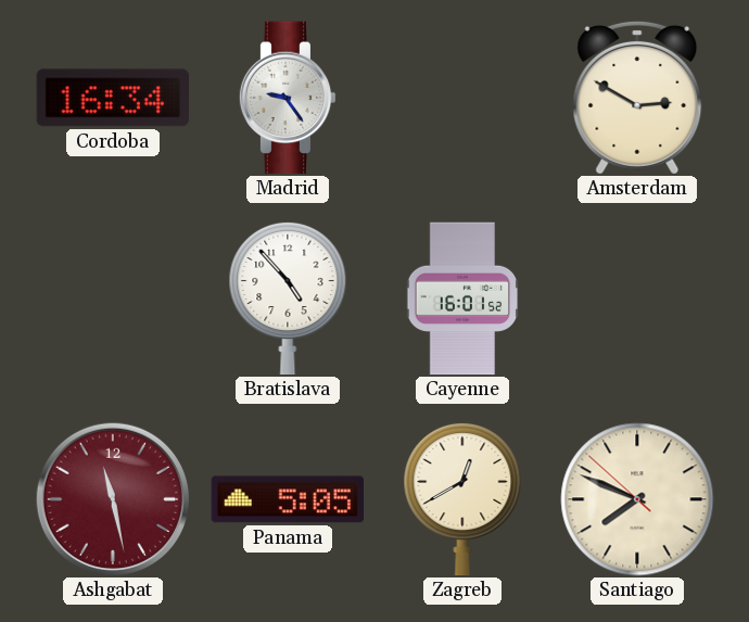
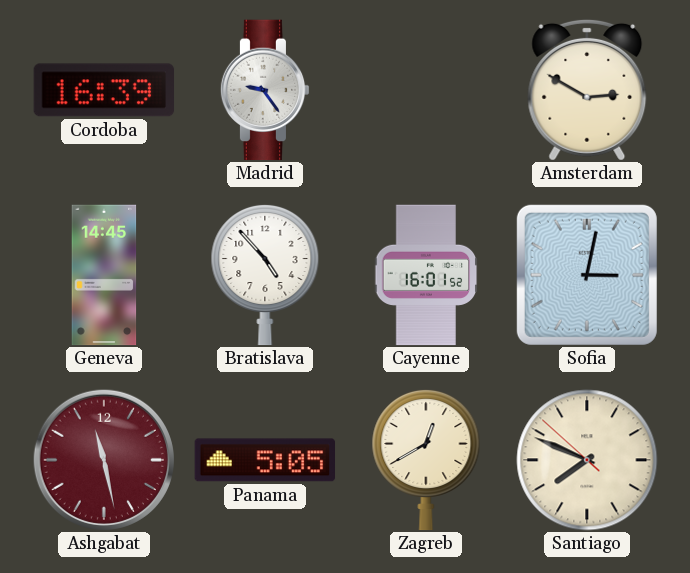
Cordoba: 16:34 -> 16:39
Geneva: none -> 14:45
Sofia: none -> 3:02
